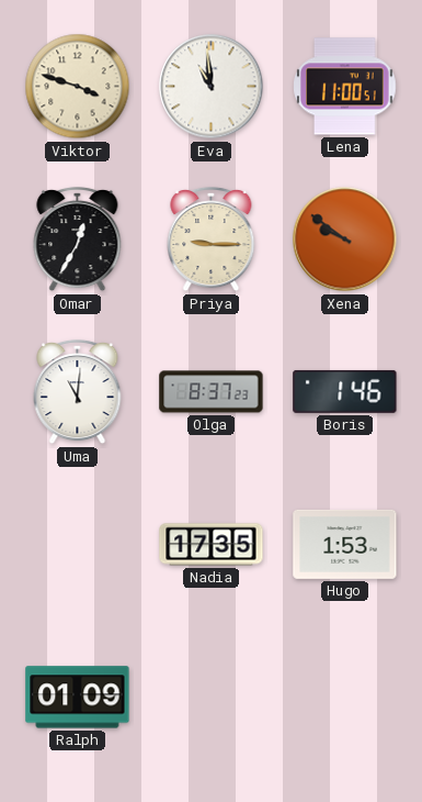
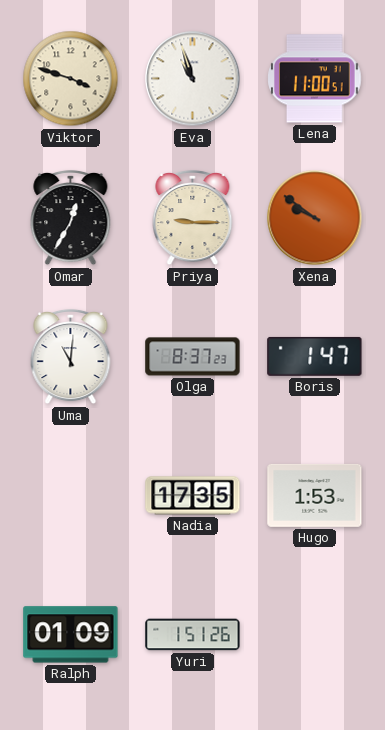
Eva: 10:59 -> 10:57
Boris: 1:46 -> 1:47
Yuri: none -> 1:51
